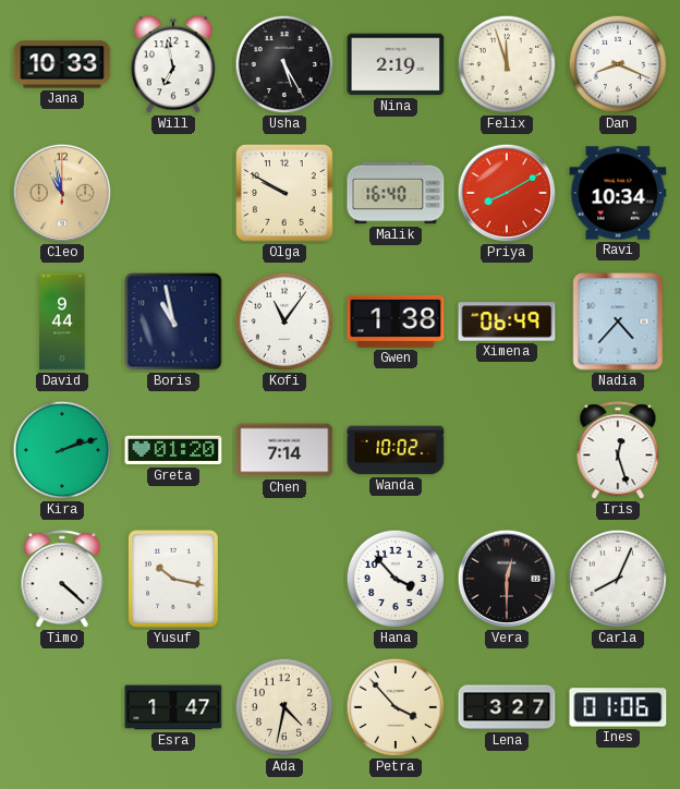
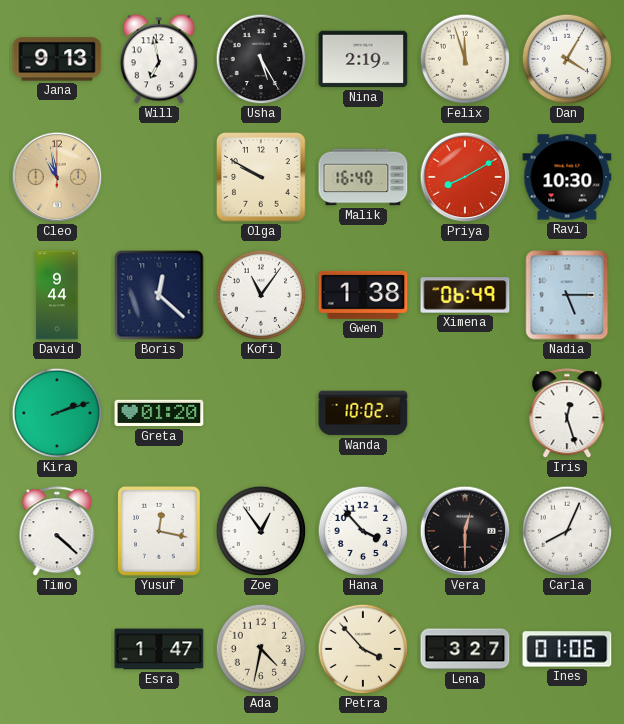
Jana: 10:33 -> 9:13
Dan: 8:19 -> 4:05
Ravi: 10:34 -> 10:30
Boris: 10:58 -> 12:22
Nadia: 4:37 -> 5:15
Chen: 7:14 -> none
Yusuf: 10:17 -> 12:17
Zoe: none -> 12:54
